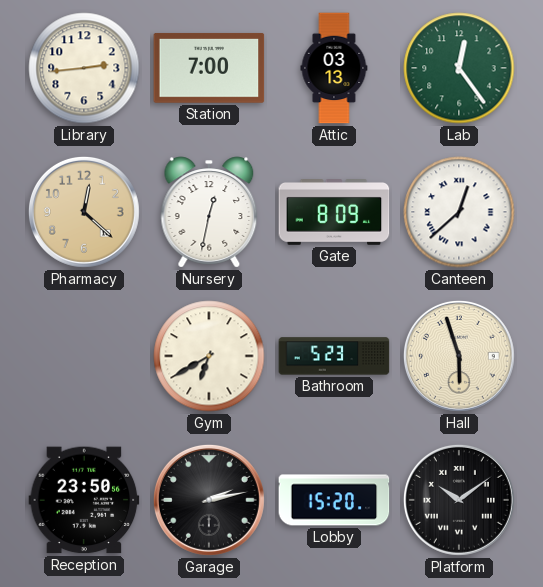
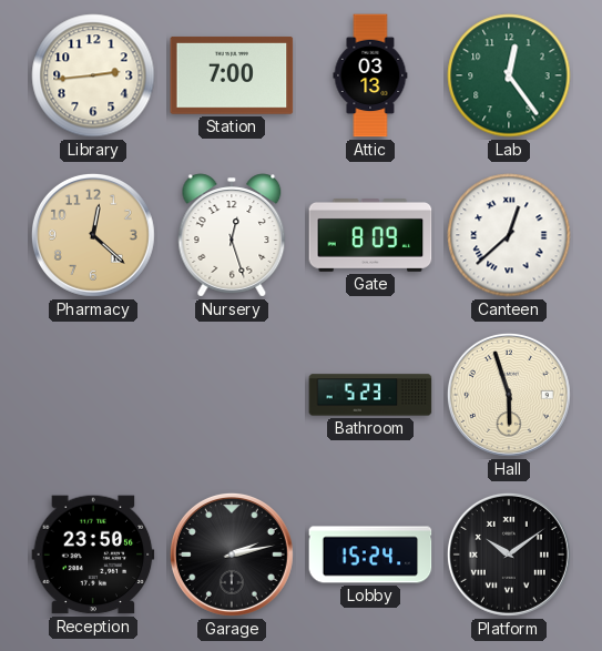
Nursery: 12:32 -> 12:27
Gym: 6:40 -> none
Lobby: 15:20 -> 15:24
